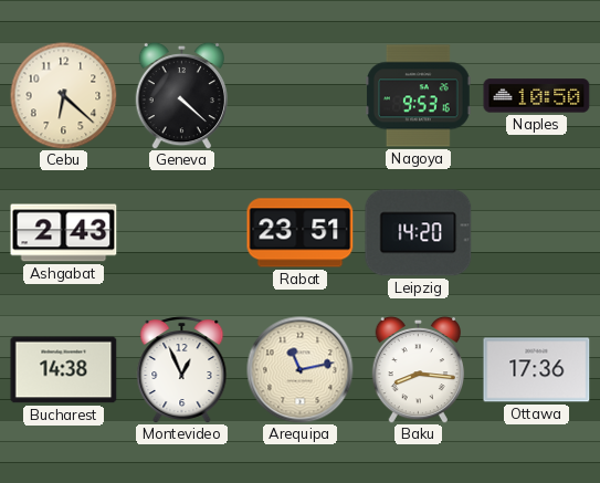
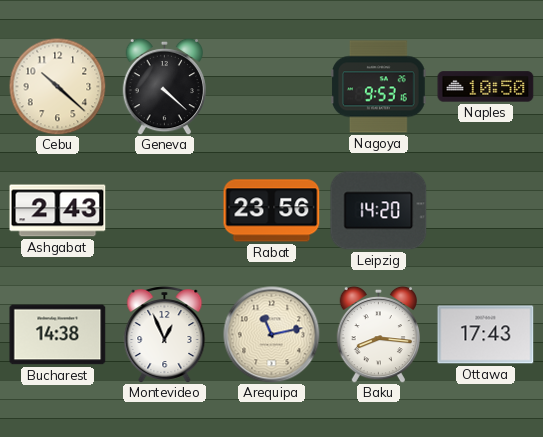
Cebu: 6:22 -> 10:22
Rabat: 23:51 -> 23:56
Ottawa: 17:36 -> 17:43
